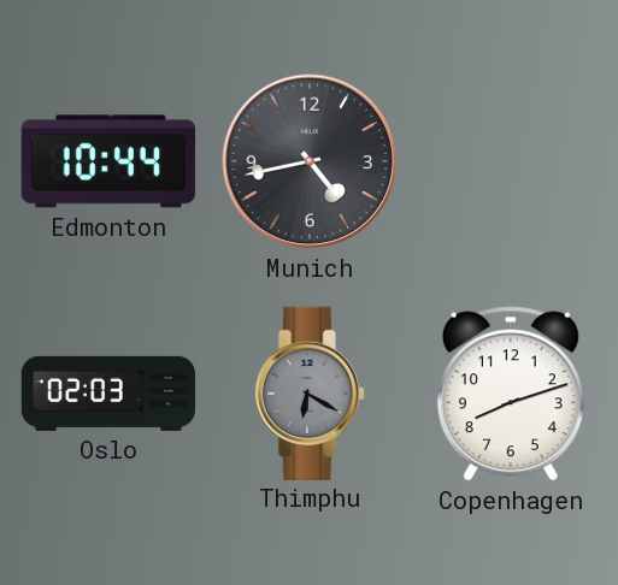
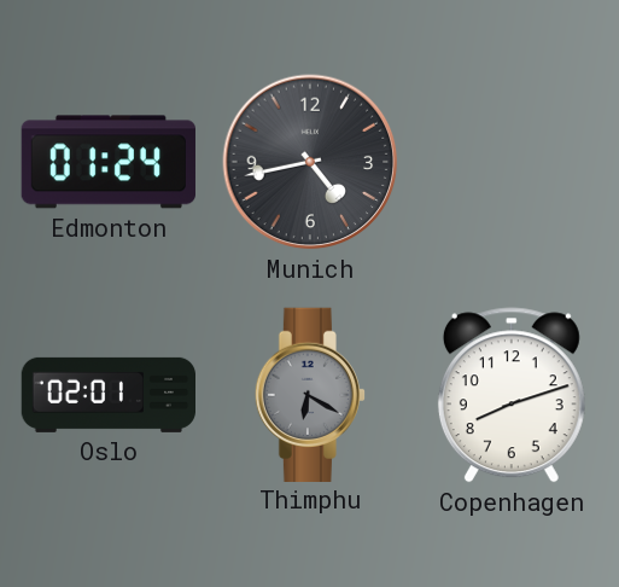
Edmonton: 10:44 -> 01:24
Oslo: 02:03 -> 02:01
